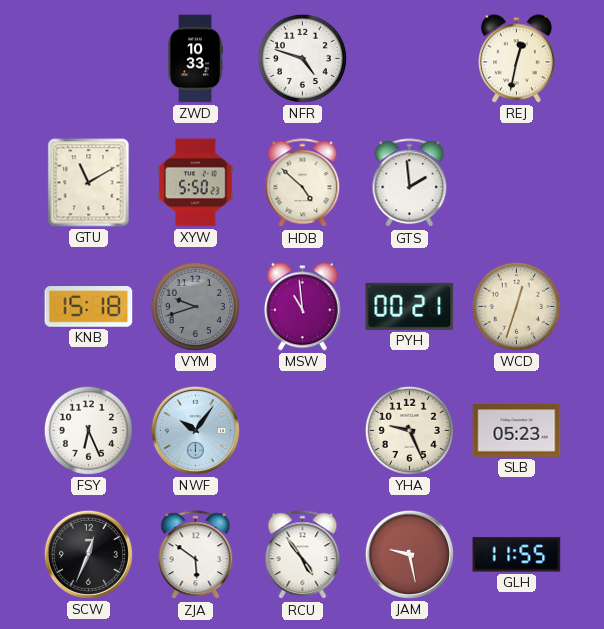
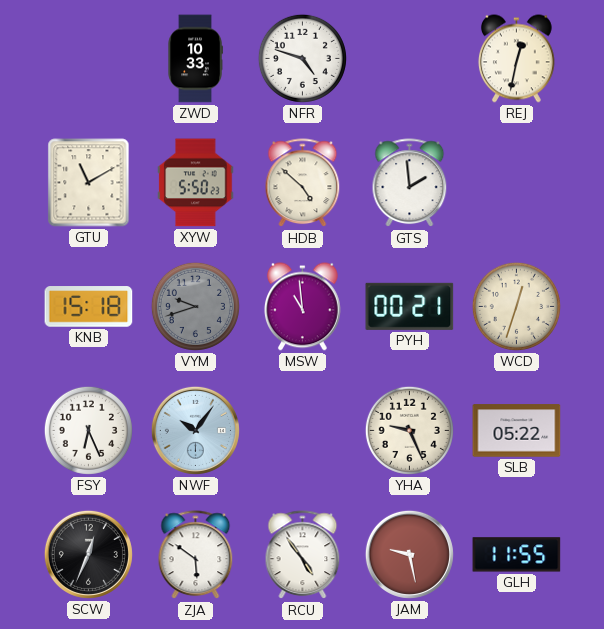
SLB: 05:23 -> 05:22
